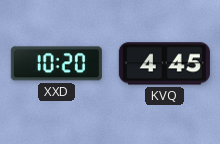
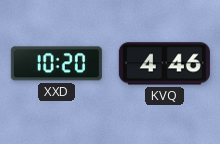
KVQ: 4:45 -> 4:46
